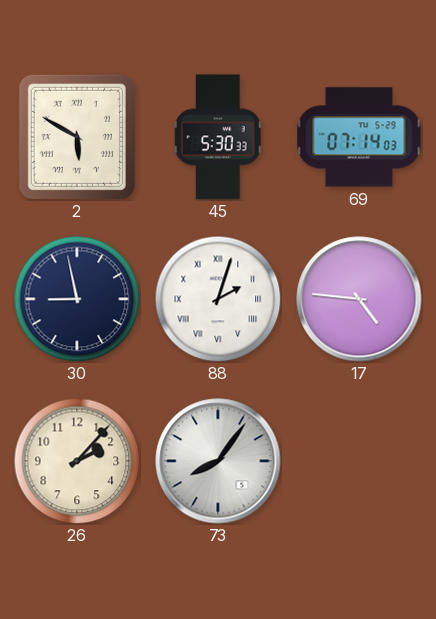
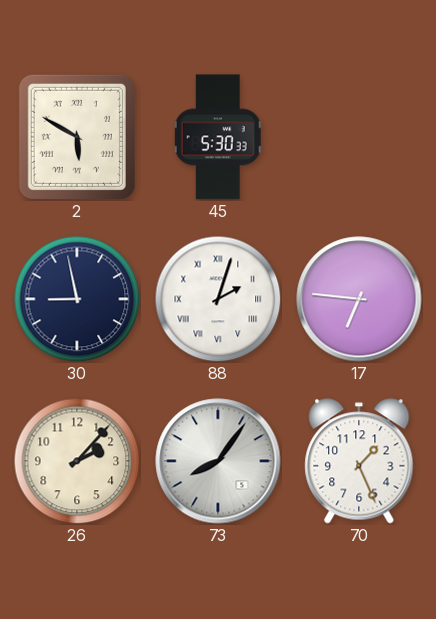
69: 07:14 -> none
17: 4:46 -> 6:46
70: none -> 1:26
